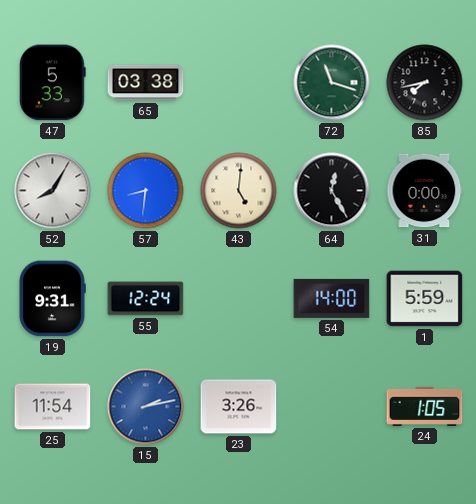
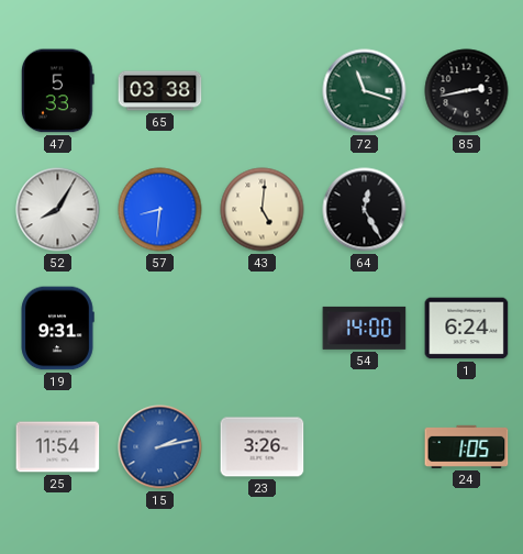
85: 7:43 -> 2:43
31: 0:00 -> none
55: 12:24 -> none
1: 5:59 -> 6:24
